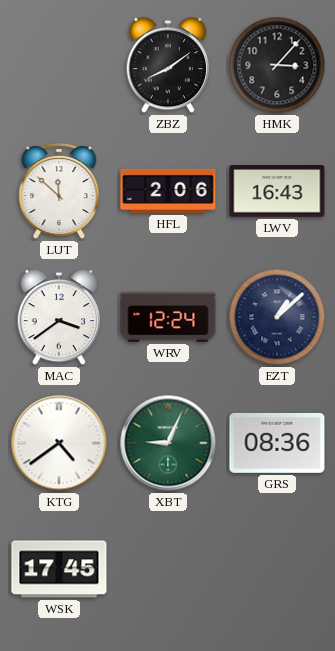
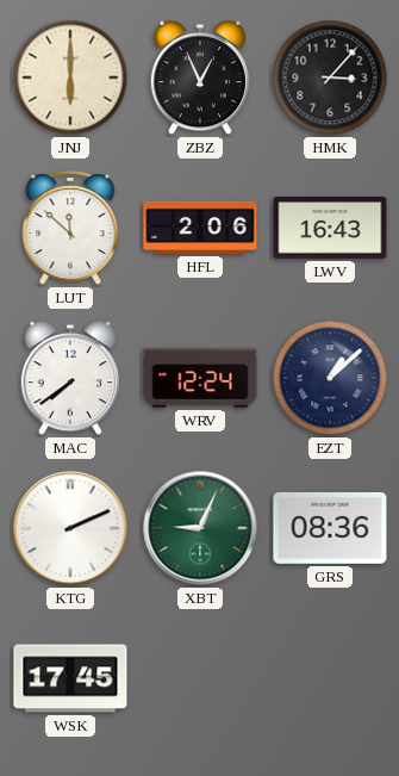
JNJ: none -> 6:00
ZBZ: 8:09 -> 12:56
MAC: 3:39 -> 7:39
KTG: 4:39 -> 2:11
